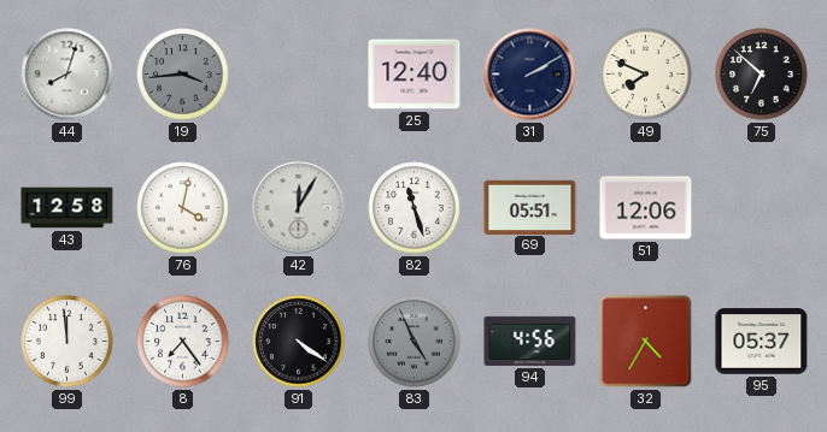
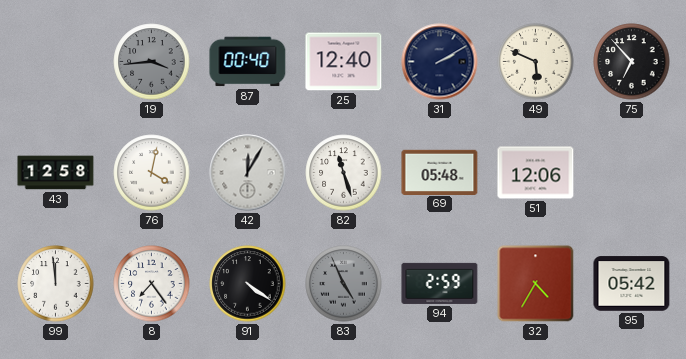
44: 8:03 -> none
87: none -> 00:40
49: 7:49 -> 5:49
75: 6:52 -> 6:53
69: 05:51 -> 05:48
94: 4:56 -> 2:59
95: 05:37 -> 05:42
